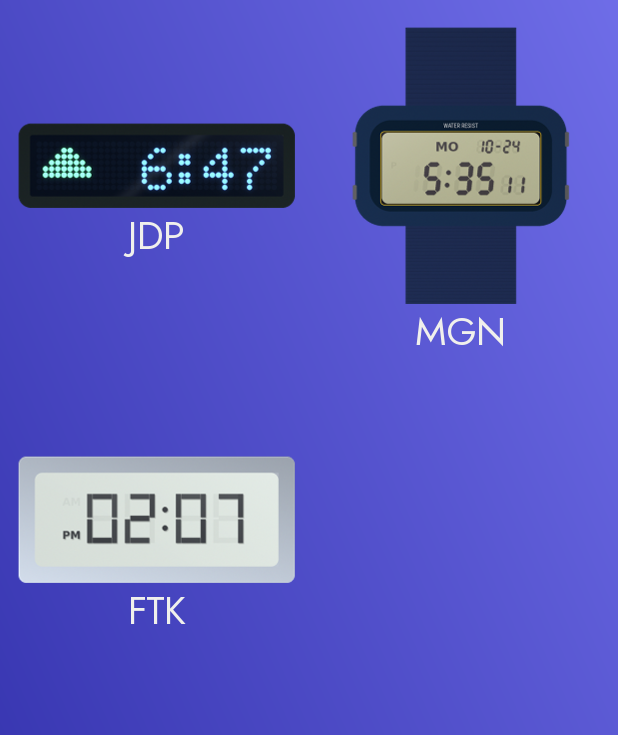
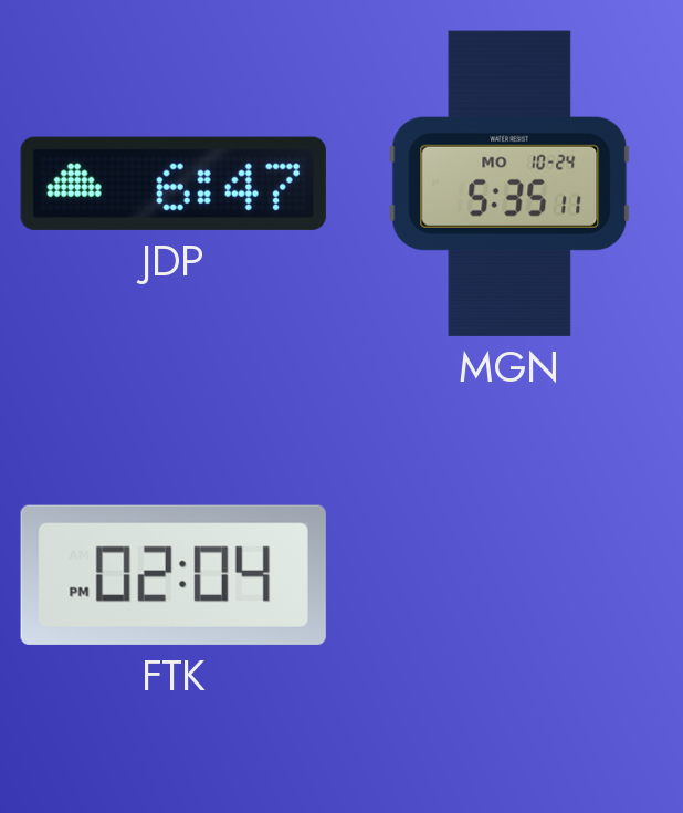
FTK: 02:07 -> 02:04
